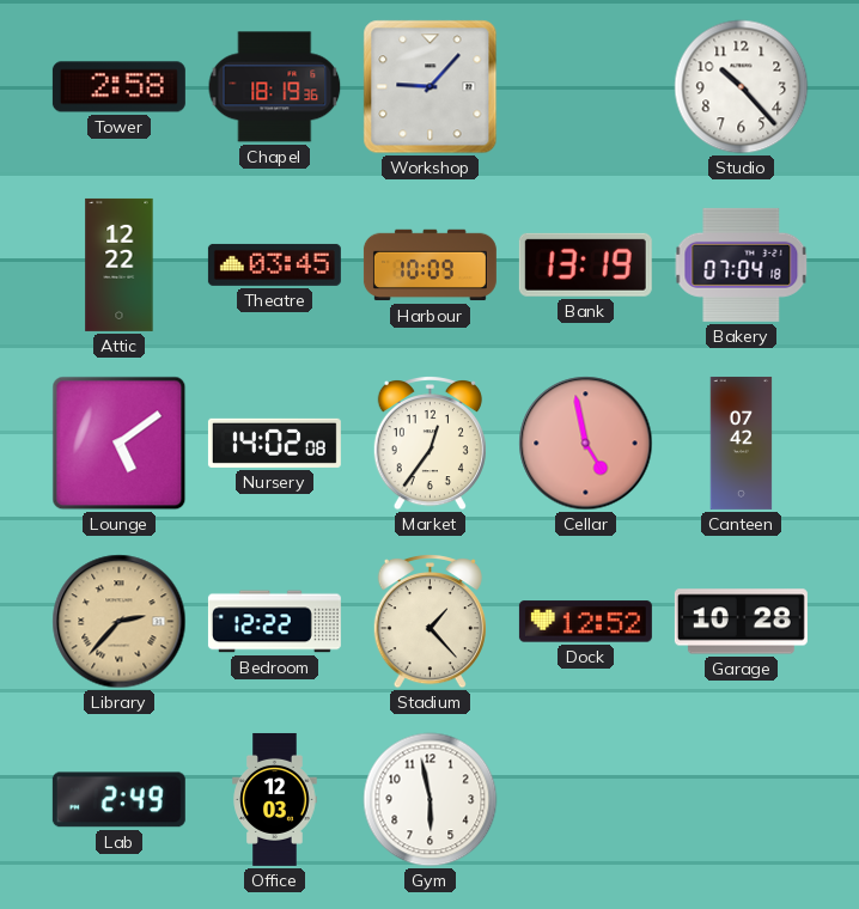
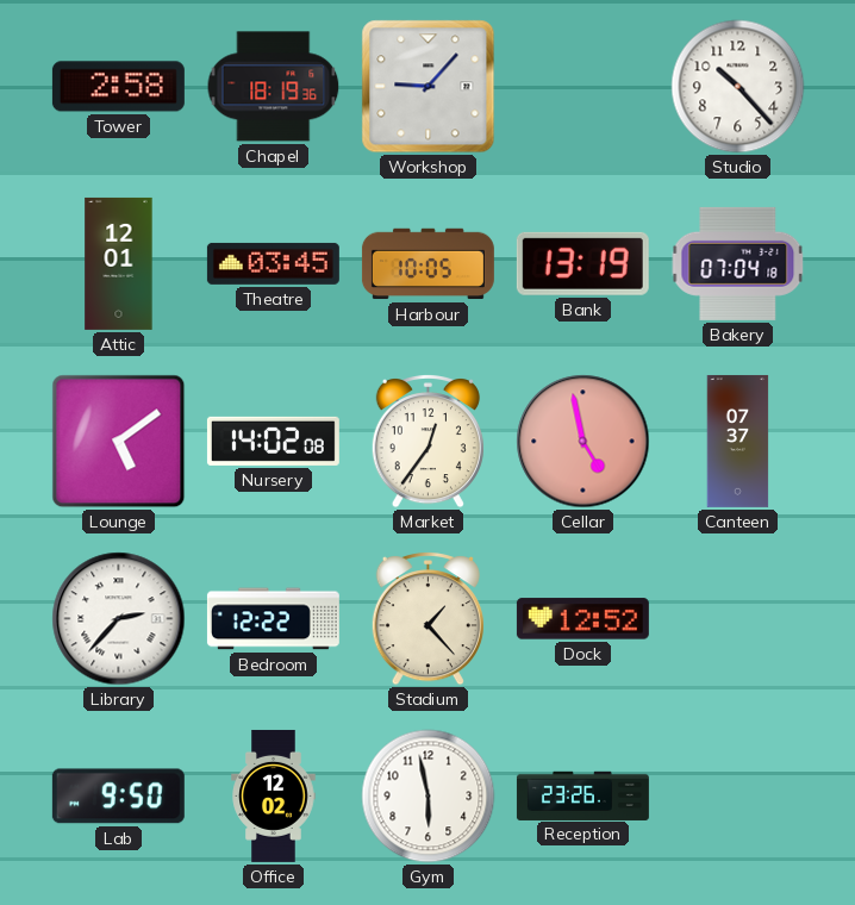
Attic: 12:22 -> 12:01
Harbour: 10:09 -> 10:05
Canteen: 07:42 -> 07:37
Library dial: champagne -> white
Garage: 10:28 -> none
Lab: 2:49 -> 9:50
Office: 12:03 -> 12:02
Reception: none -> 23:26
